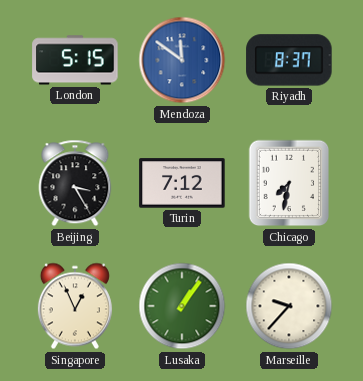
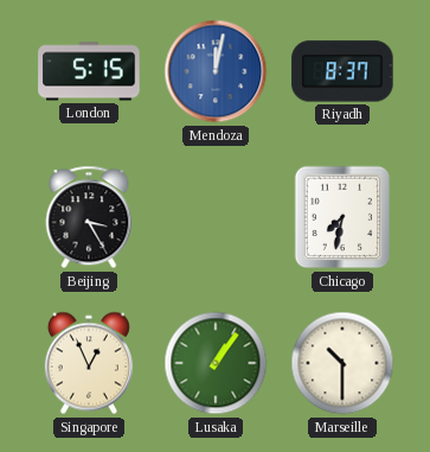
Mendoza: 11:51 -> 12:02
Turin: 7:12 -> none
Marseille: 9:37 -> 10:30
